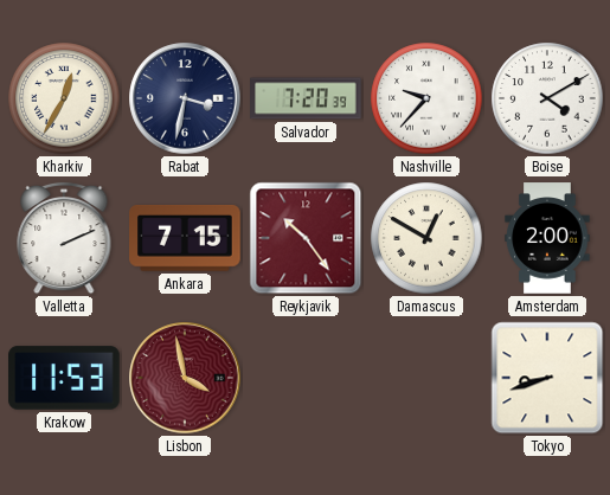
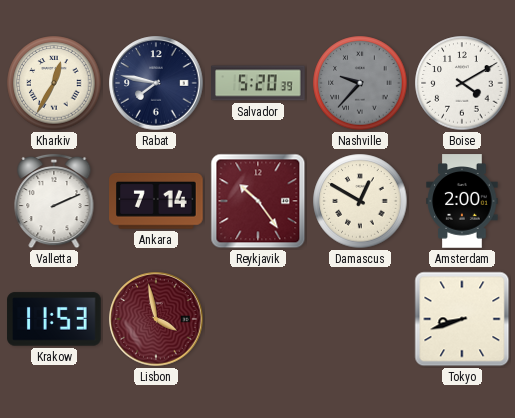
Rabat: 3:32 -> 7:47
Salvador: 7:20 -> 5:20
Nashville dial: white -> grey
Ankara: 7:15 -> 7:14
